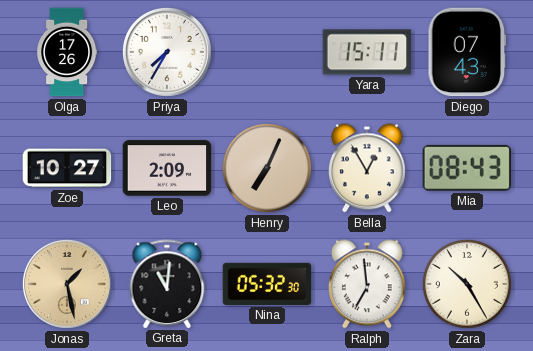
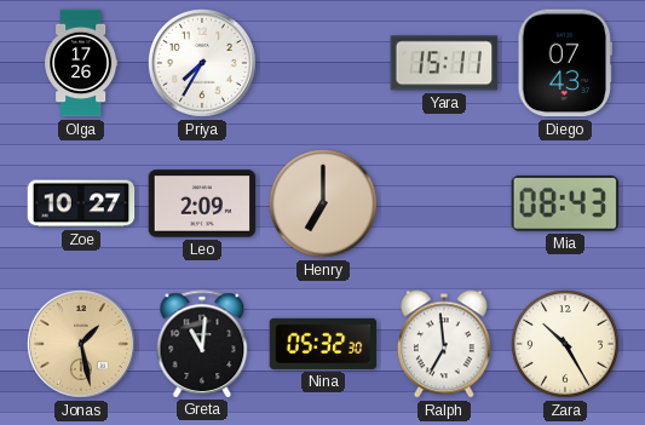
Henry: 7:04 -> 7:00
Bella: 12:55 -> none
